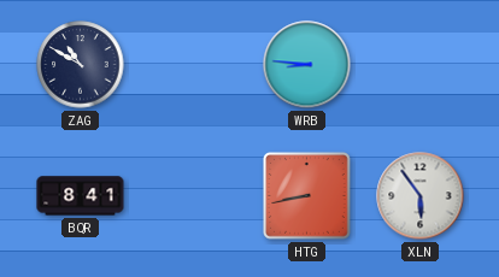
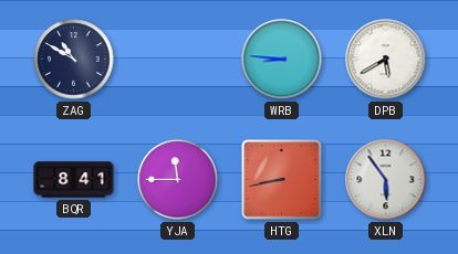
DPB: none -> 5:40
YJA: none -> 11:45
